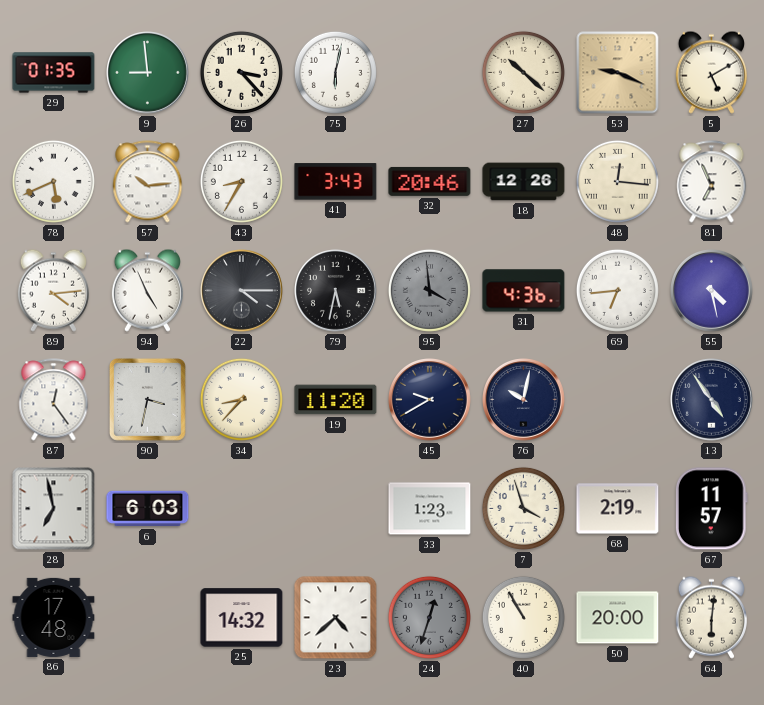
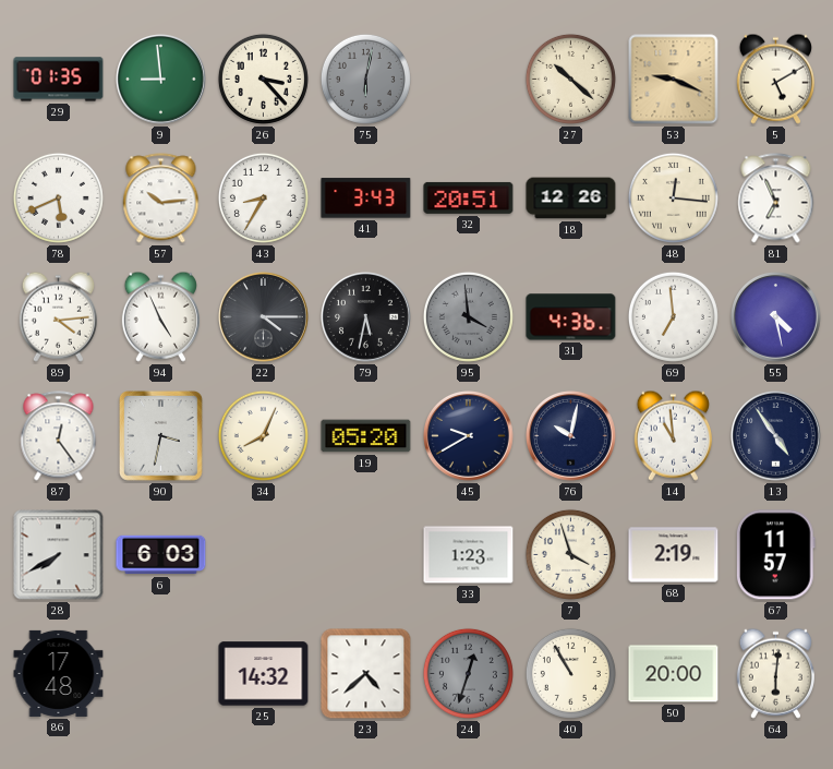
75 dial: white -> grey
32: 20:46 -> 20:51
69: 6:44 -> 6:59
34: 8:37 -> 8:04
19: 11:20 -> 05:20
14: none -> 10:59
28: 6:58 -> 7:40
